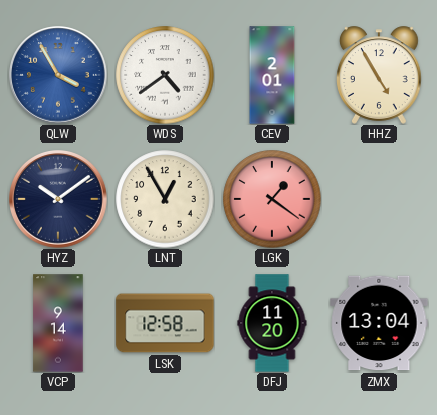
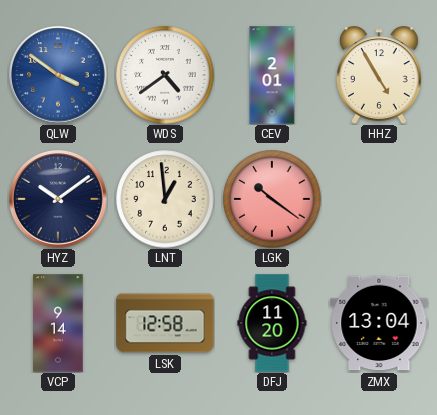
QLW: 3:55 -> 3:51
LNT: 12:55 -> 12:59
LGK: 1:21 -> 10:21
